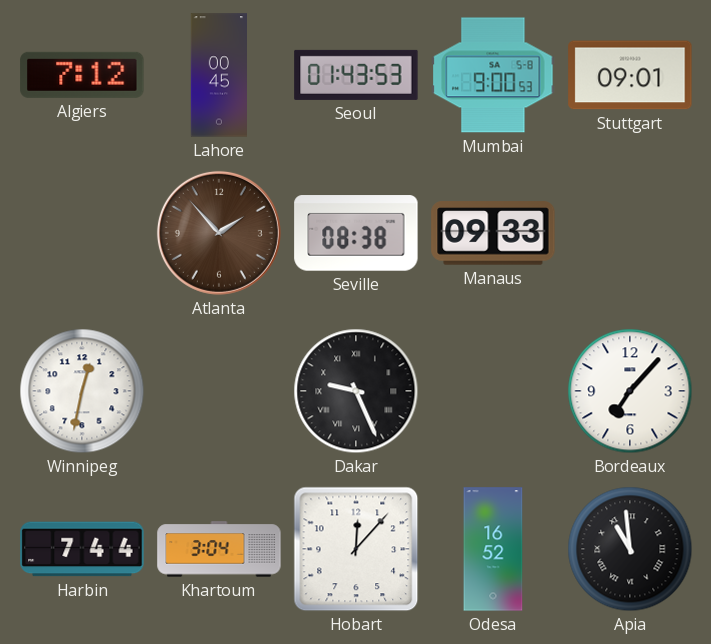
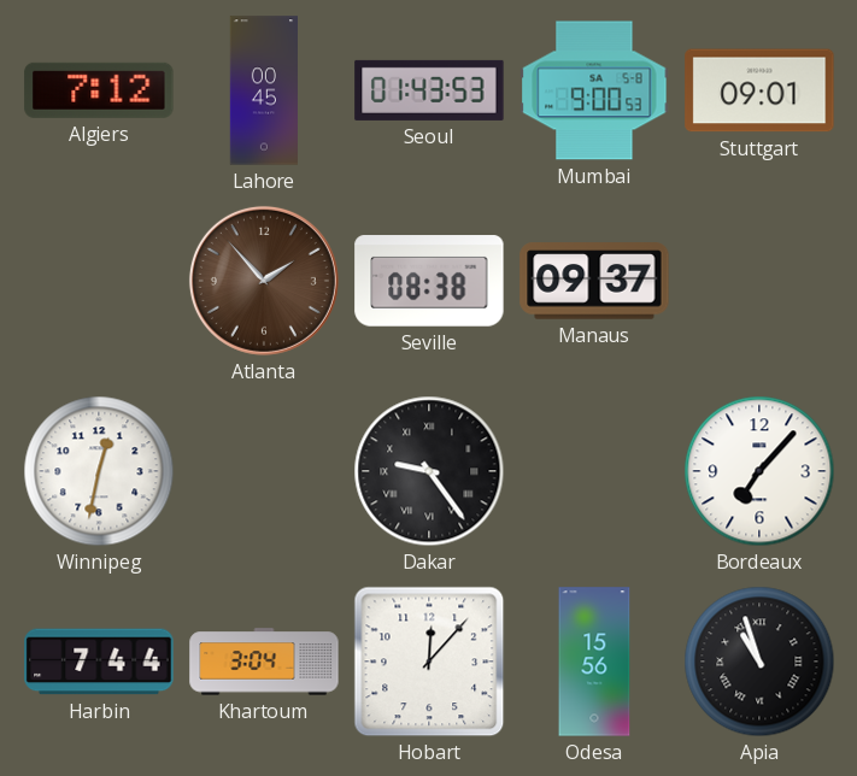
Manaus: 09:33 -> 09:37
Dakar: 9:26 -> 9:24
Odesa: 16:52 -> 15:56
Apia: 10:59 -> 10:57
